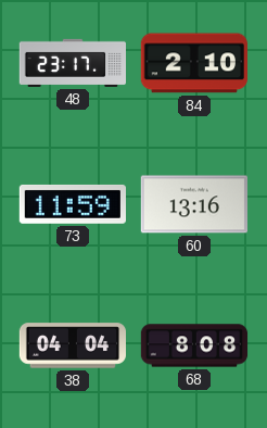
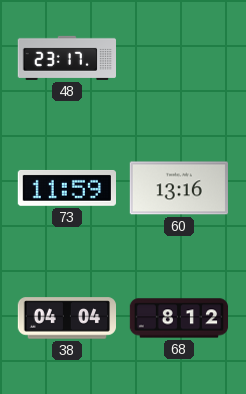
84: 2:10 -> none
68: 8:08 -> 8:12
